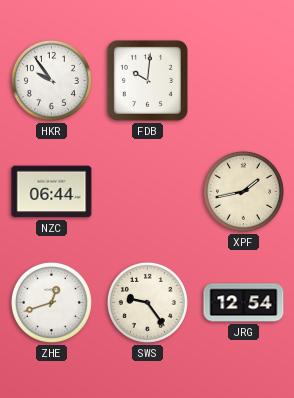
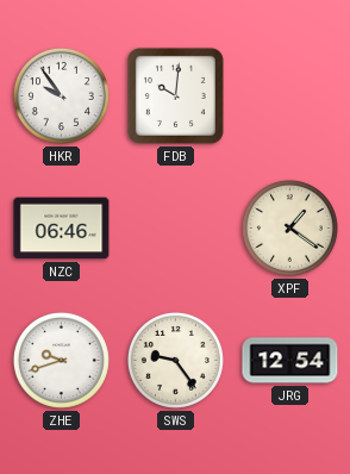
NZC: 06:44 -> 06:46
XPF: 1:43 -> 1:21
ZHE: 12:42 -> 9:42
